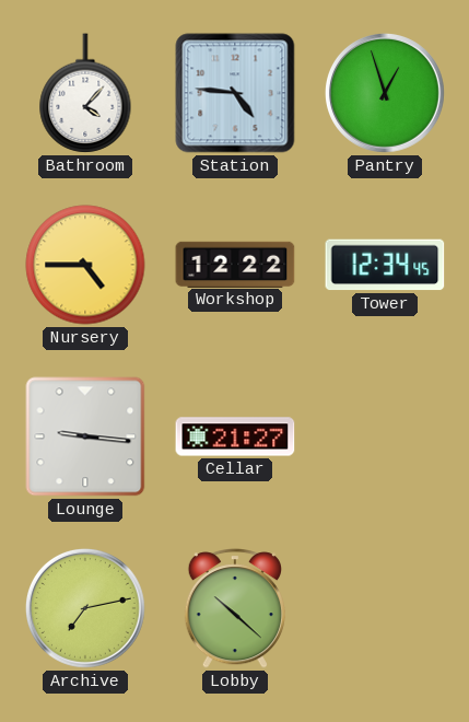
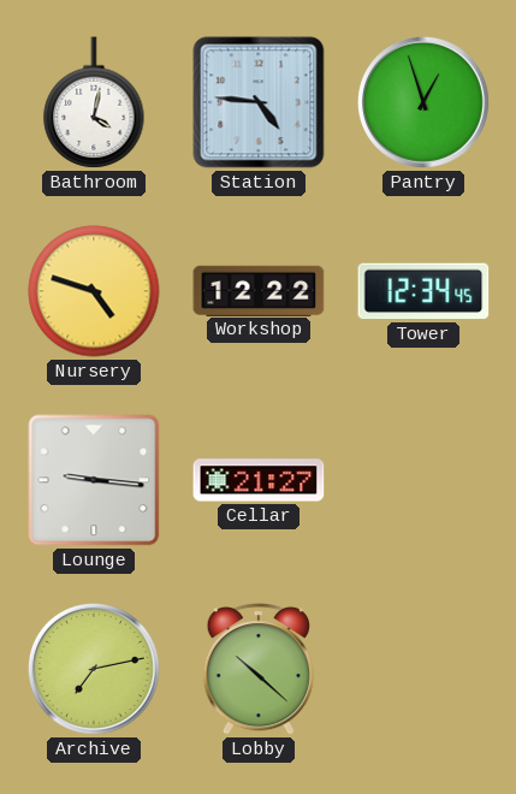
Bathroom: 4:07 -> 4:02
Nursery: 4:45 -> 4:48
